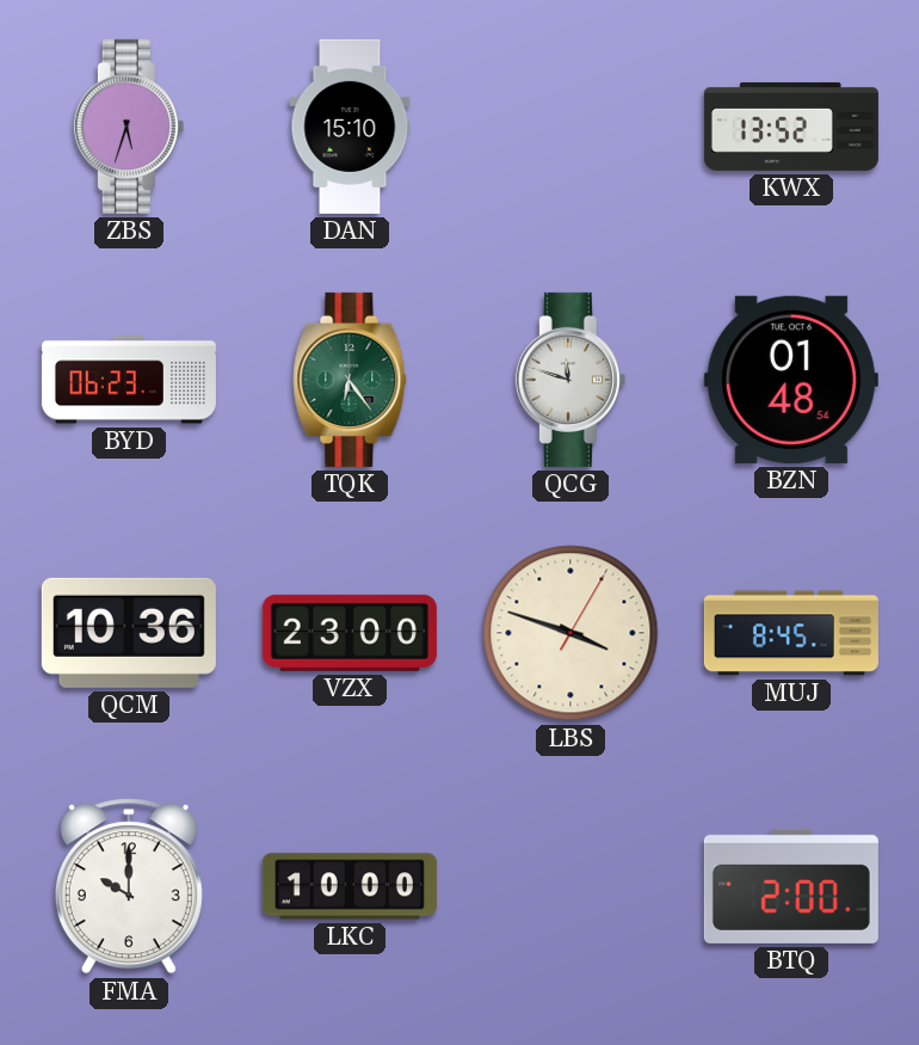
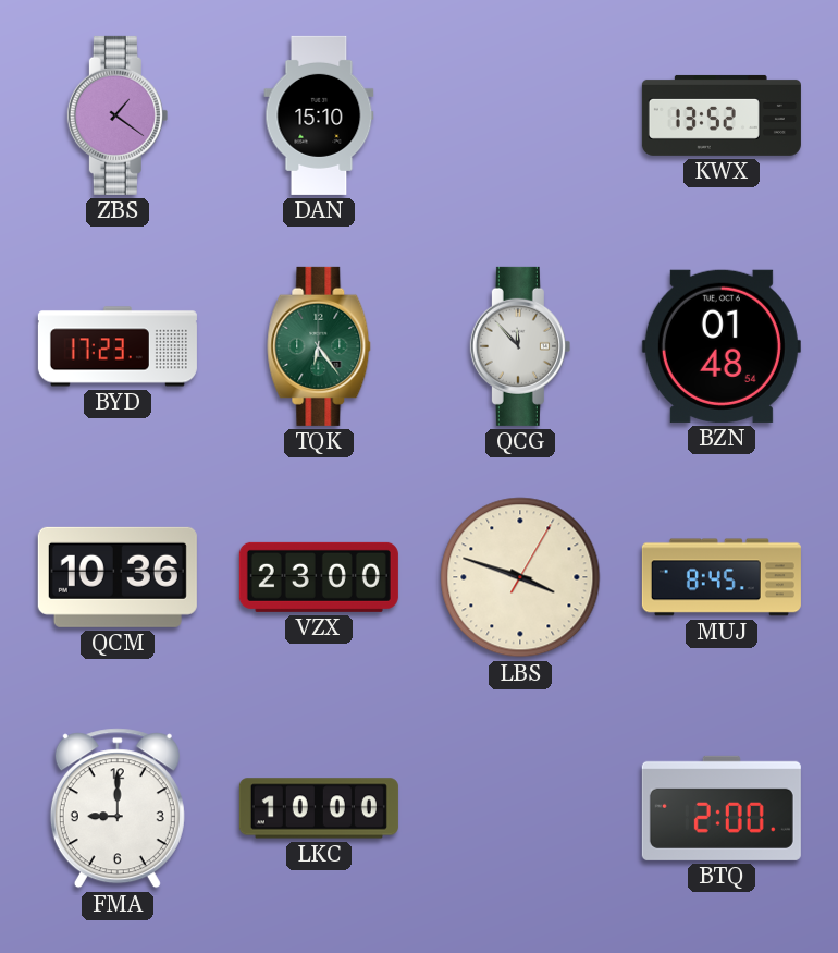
ZBS: 5:33 -> 1:21
BYD: 06:23 -> 17:23
QCG: 11:48 -> 11:53
FMA: 10:00 -> 9:00
